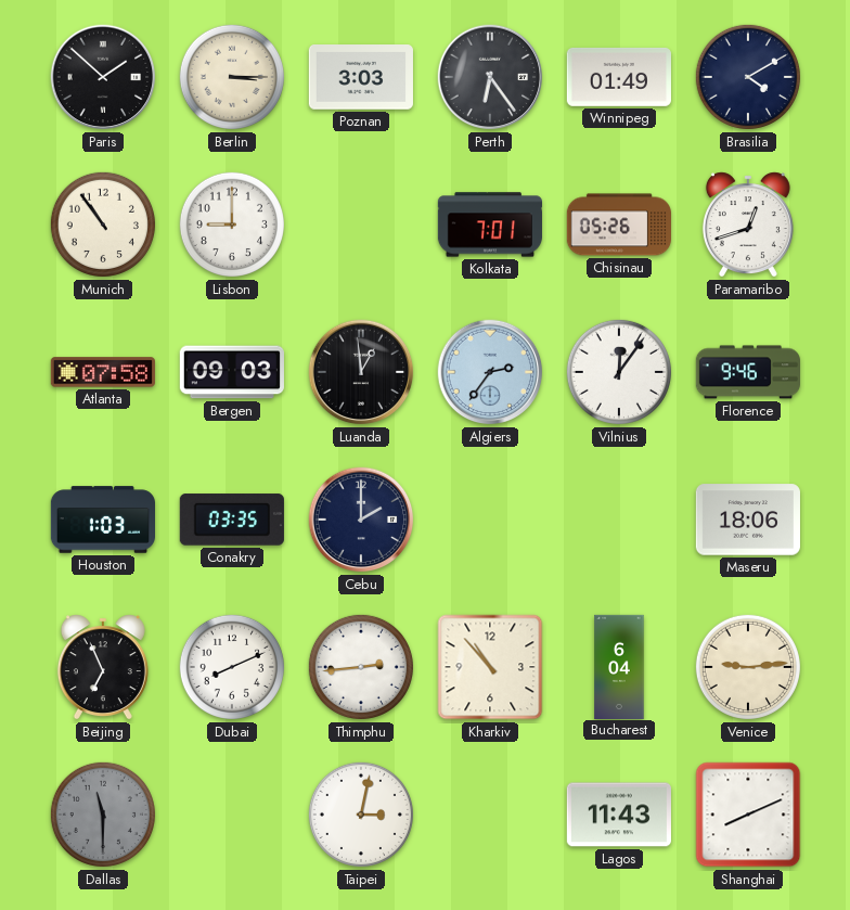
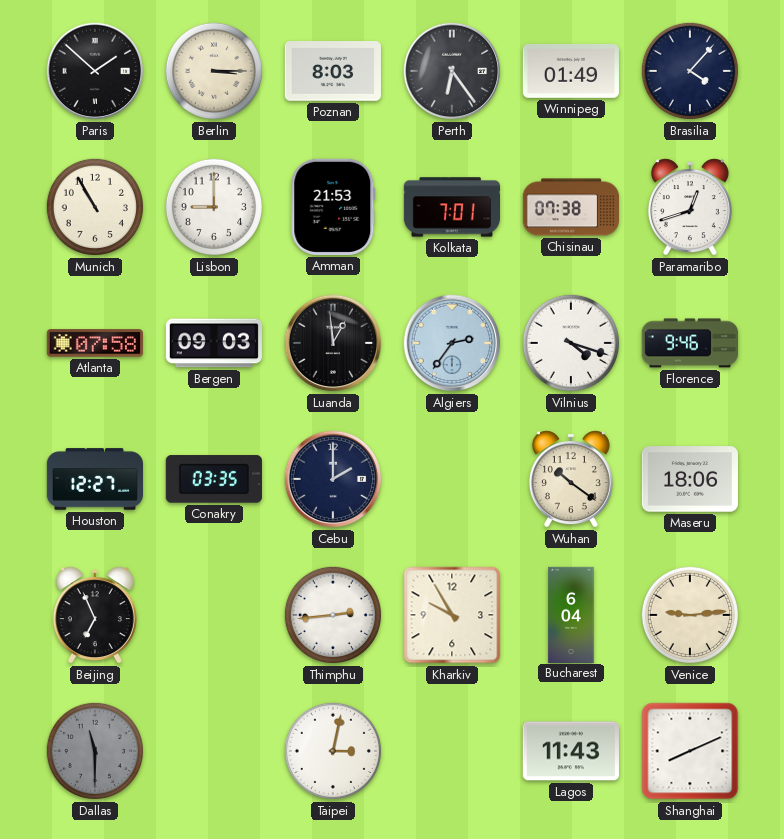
Poznan: 3:03 -> 8:03
Brasilia: 4:10 -> 4:07
Munich: 10:54 -> 10:55
Amman: none -> 21:53
Chisinau: 05:26 -> 07:38
Vilnius: 12:06 -> 4:18
Houston: 1:03 -> 12:27
Wuhan: none -> 10:21
Dubai: 8:11 -> none
Kharkiv: 10:53 -> 9:55
